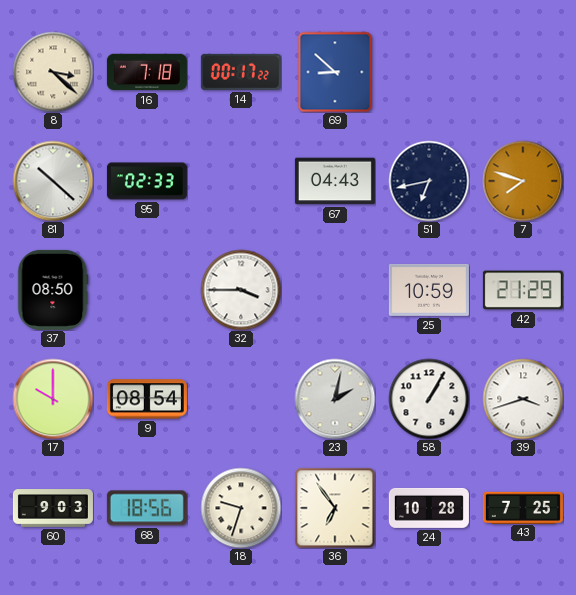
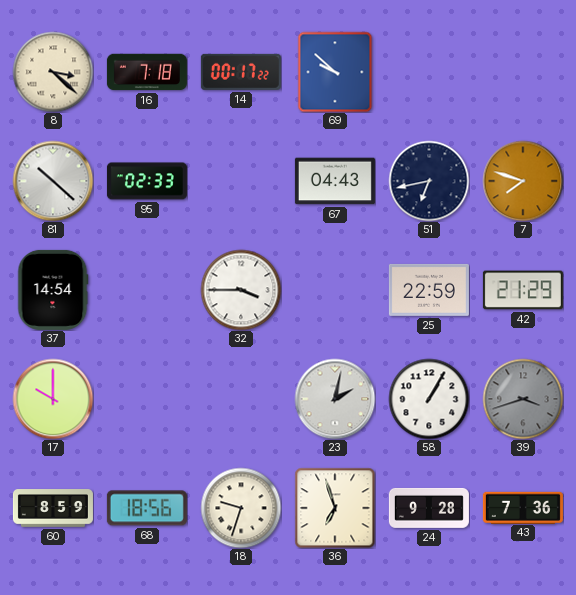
69: 8:52 -> 9:52
37: 08:50 -> 14:54
25: 10:59 -> 22:59
9: 08:54 -> none
39 dial: white -> grey
60: 9:03 -> 8:59
36: 6:54 -> 6:57
24: 10:28 -> 9:28
43: 7:25 -> 7:36
